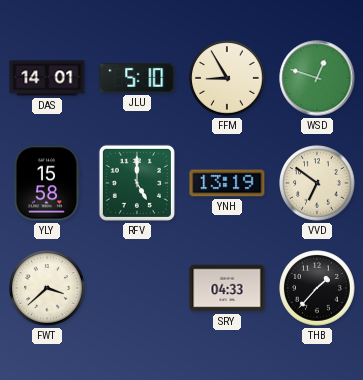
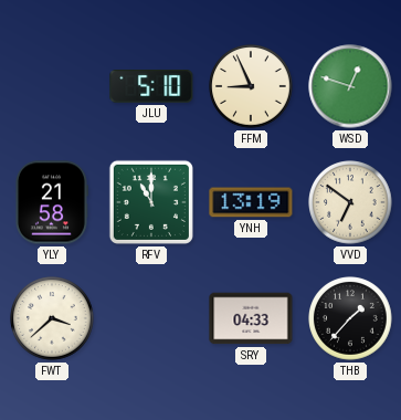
DAS: 14:01 -> none
FFM: 8:55 -> 8:56
YLY: 15:58 -> 21:58
RFV: 5:00 -> 11:00
